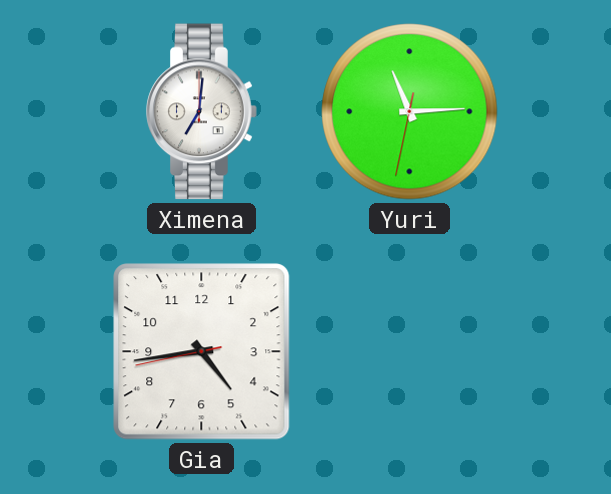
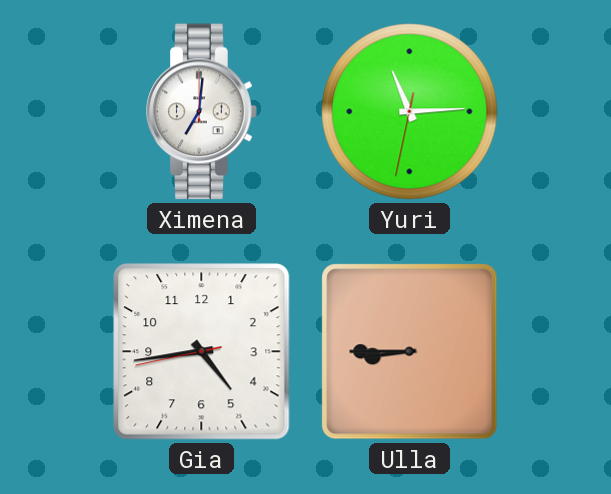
Ulla: none -> 8:45
